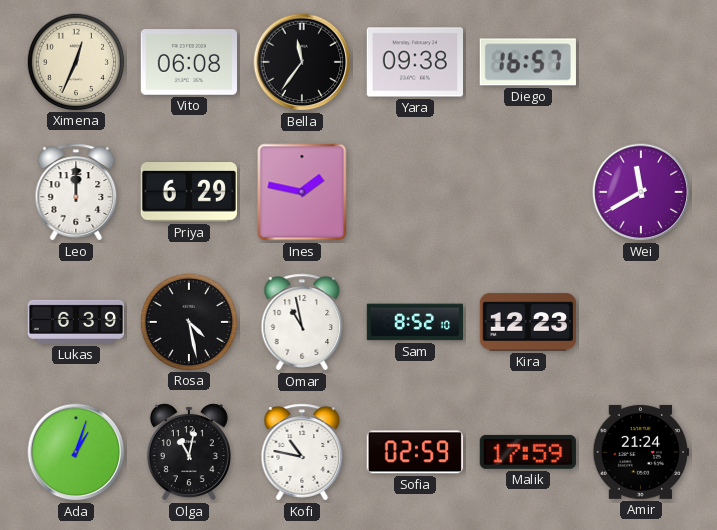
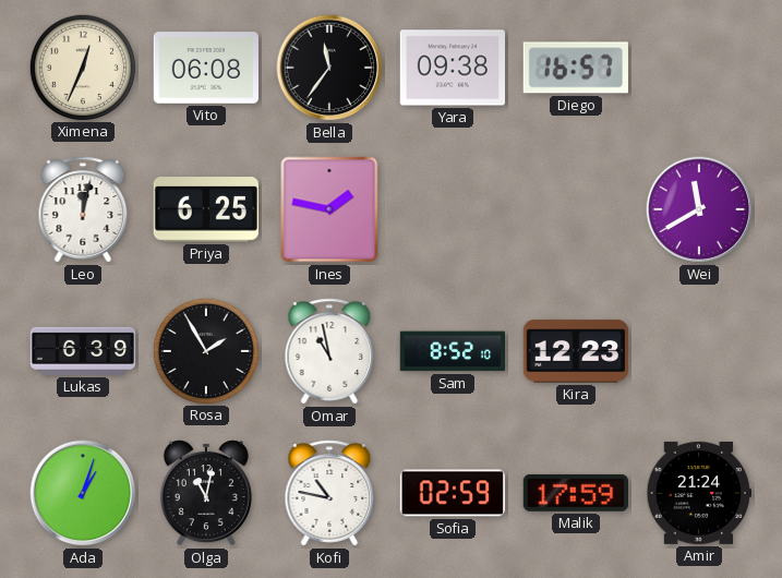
Leo: 12:00 -> 12:02
Priya: 6:29 -> 6:25
Rosa: 4:28 -> 1:55
